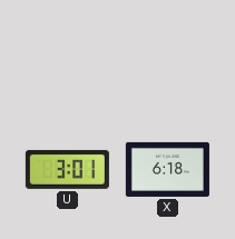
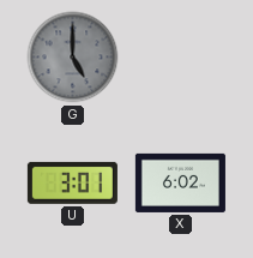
G: none -> 5:00
X: 6:18 -> 6:02
